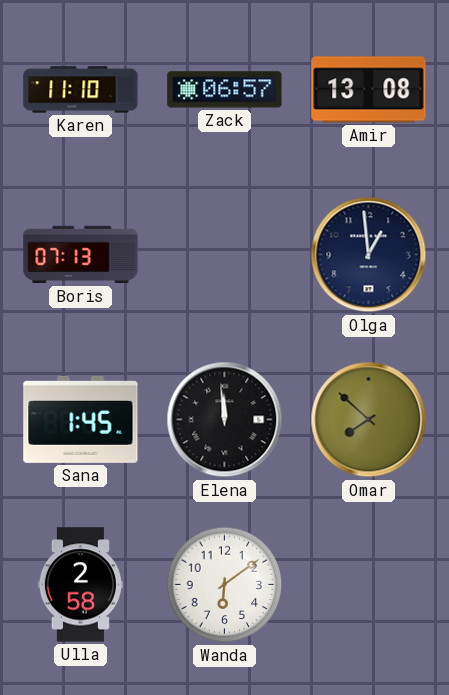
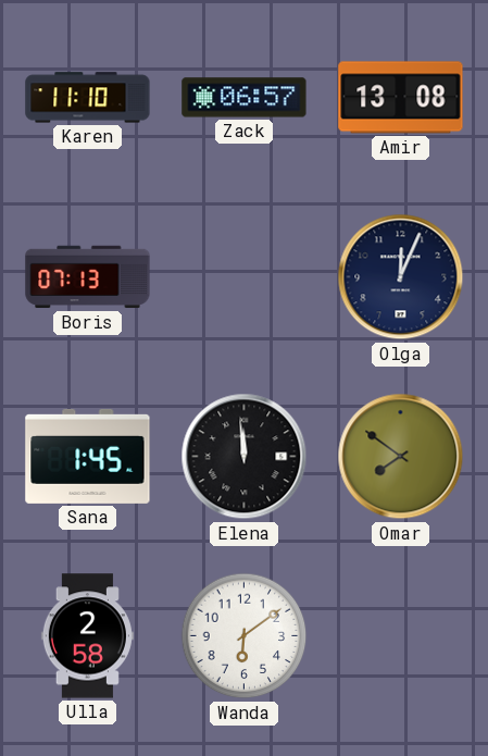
Olga: 12:59 -> 12:04
Omar: 7:52 -> 7:51
